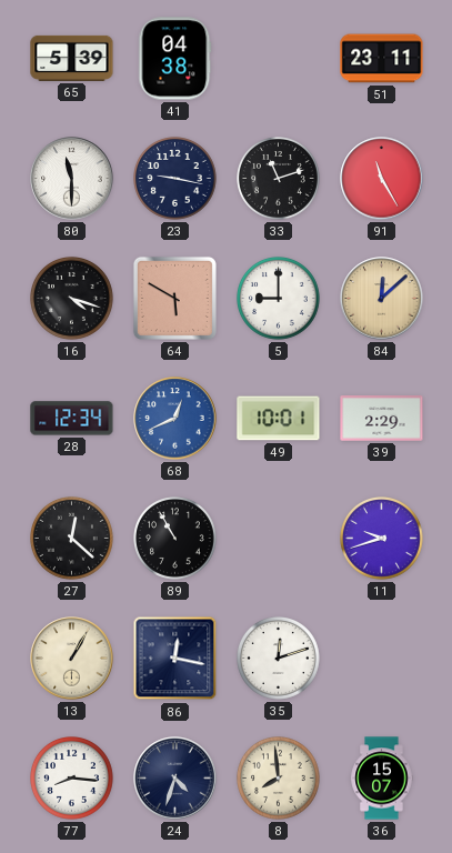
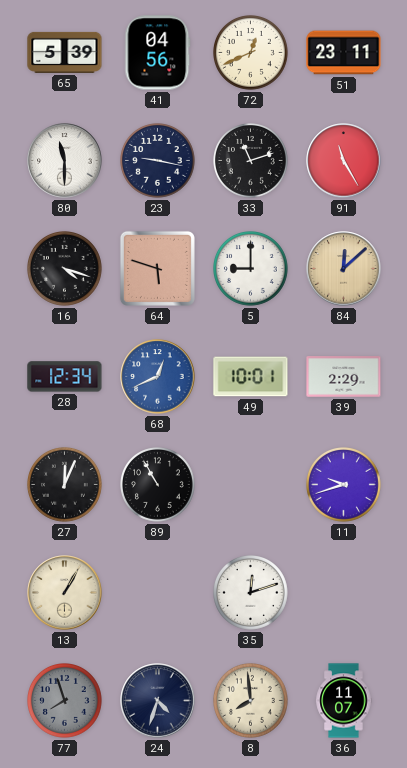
41: 04:38 -> 04:56
72: none -> 12:41
64: 5:50 -> 5:48
27: 12:22 -> 12:04
86: 12:17 -> none
77: 8:16 -> 7:57
77 dial: white -> grey
36: 15:07 -> 11:07
